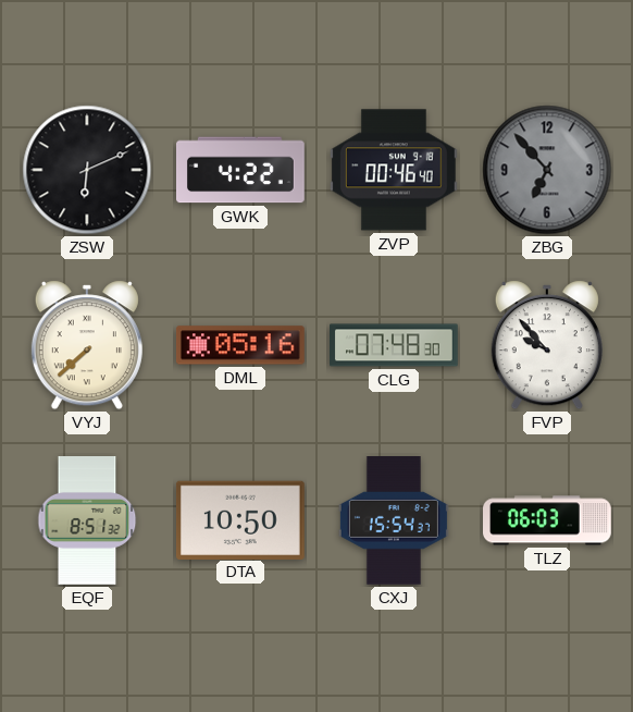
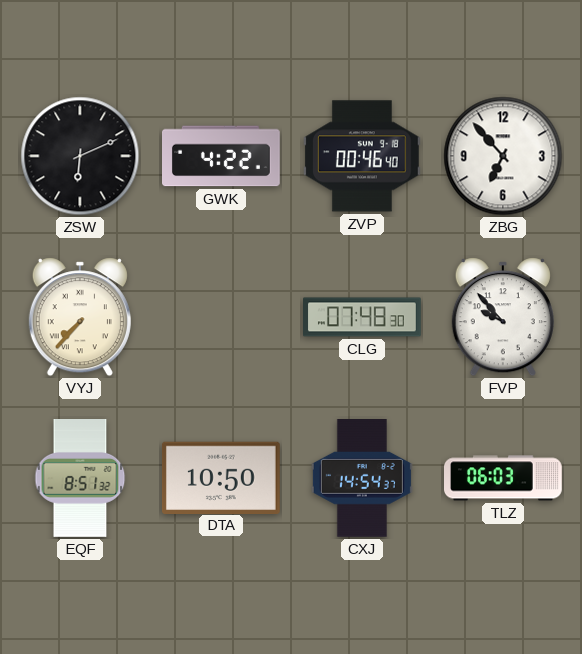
ZBG dial: grey -> white
VYJ: 7:38 -> 7:37
DML: 05:16 -> none
CXJ: 15:54 -> 14:54
